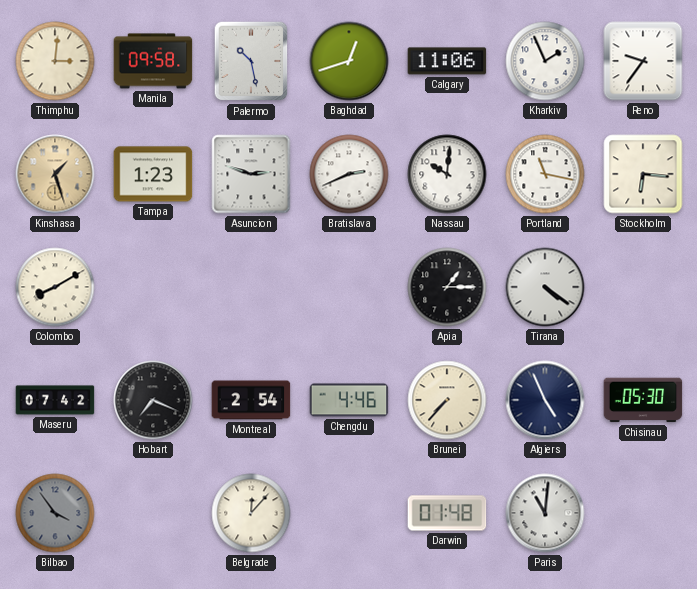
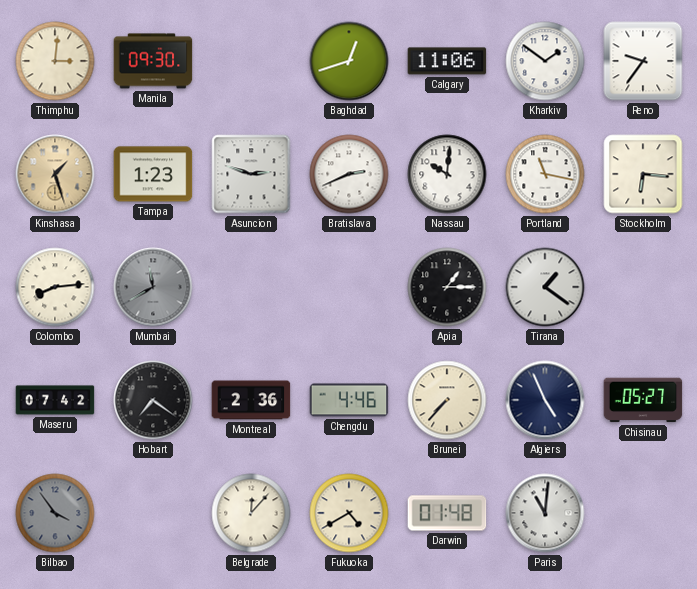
Manila: 09:58 -> 09:30
Palermo: 10:28 -> none
Kharkiv: 1:56 -> 1:51
Colombo: 8:10 -> 8:14
Mumbai: none -> 11:40
Tirana: 4:21 -> 1:21
Hobart: 7:19 -> 7:21
Montreal: 2:54 -> 2:36
Chisinau: 05:30 -> 05:27
Fukuoka: none -> 4:40
